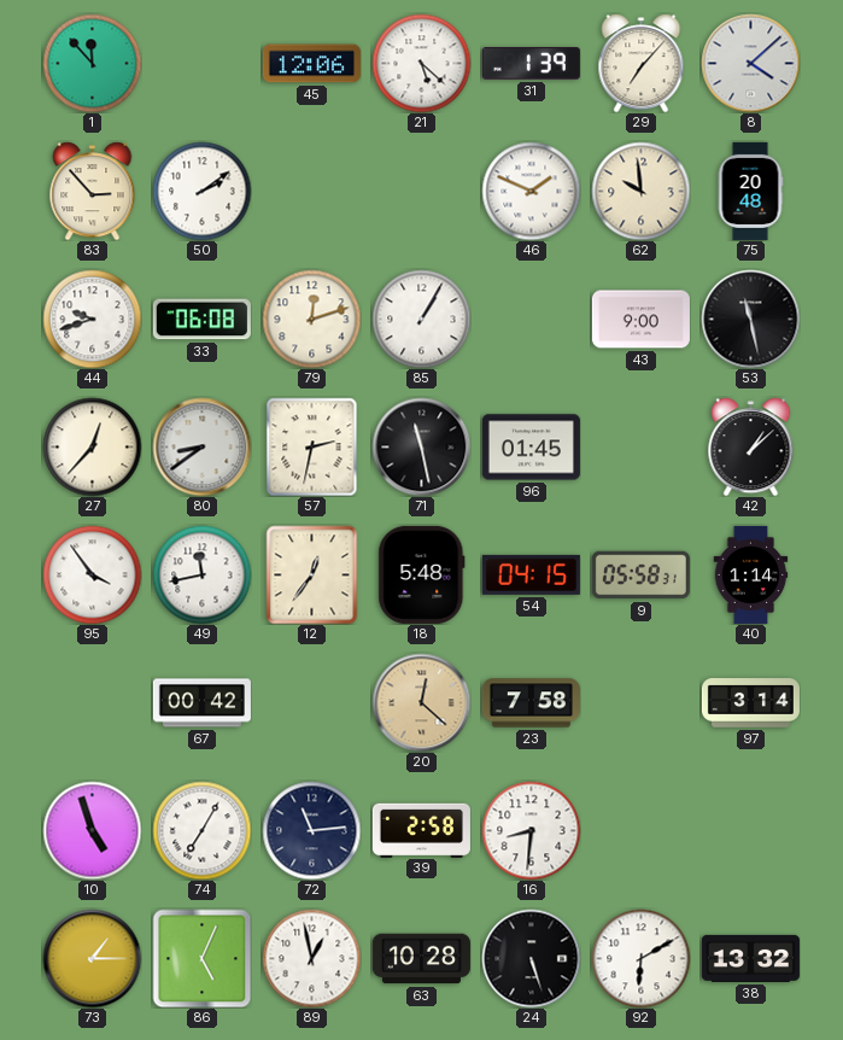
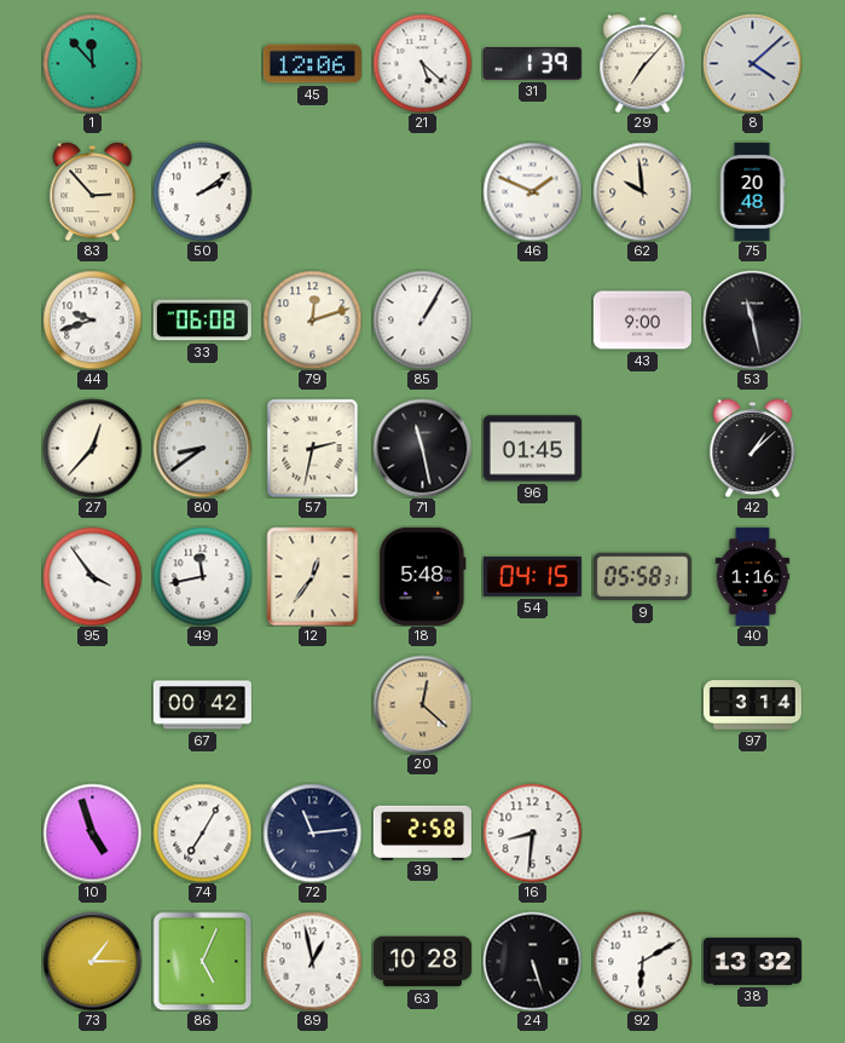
40: 1:14 -> 1:16
23: 7:58 -> none
